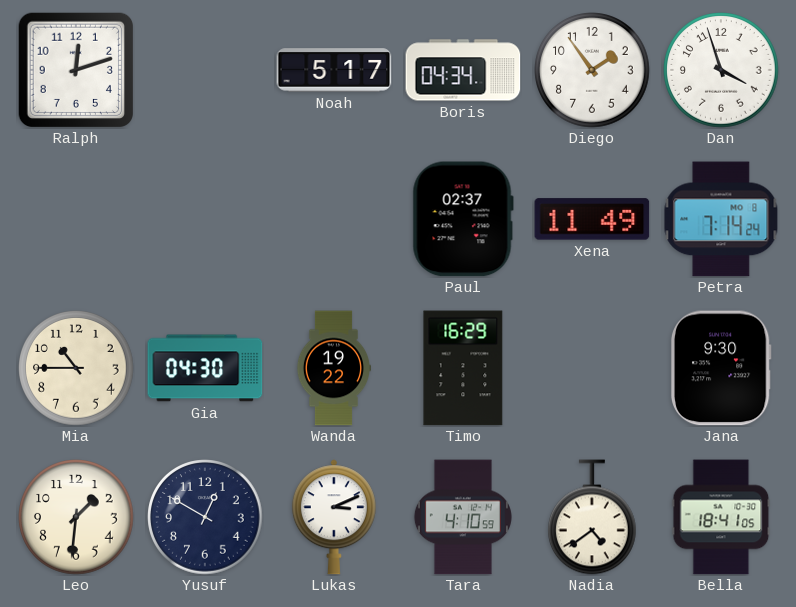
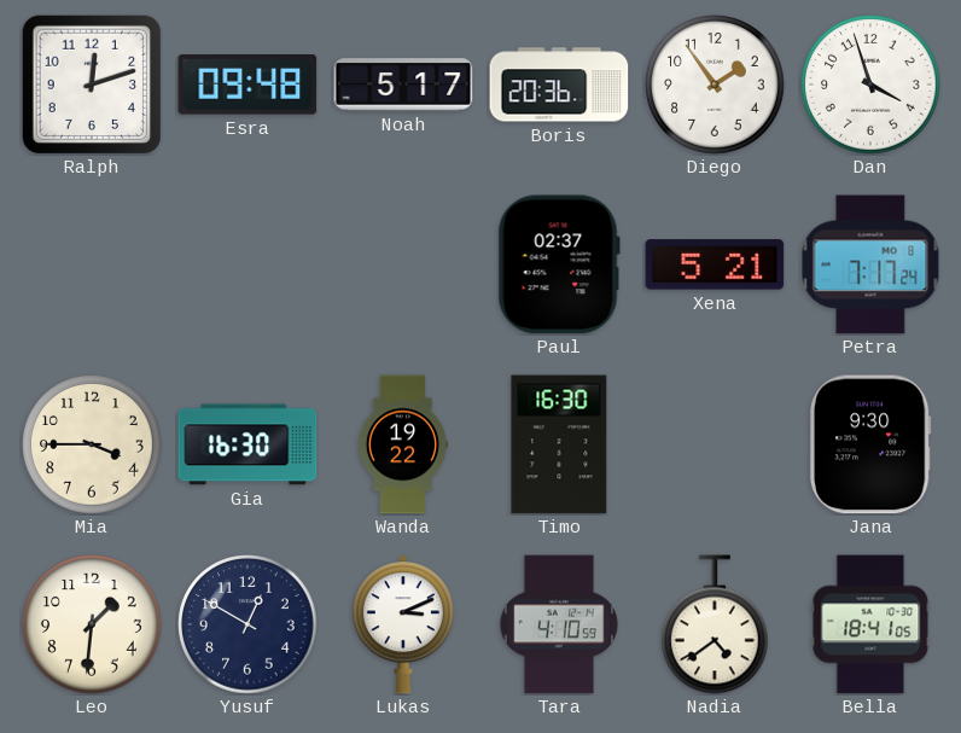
Esra: none -> 09:48
Boris: 04:34 -> 20:36
Xena: 11:49 -> 5:21
Petra: 7:14 -> 7:17
Mia: 10:45 -> 3:45
Gia: 04:30 -> 16:30
Timo: 16:29 -> 16:30
